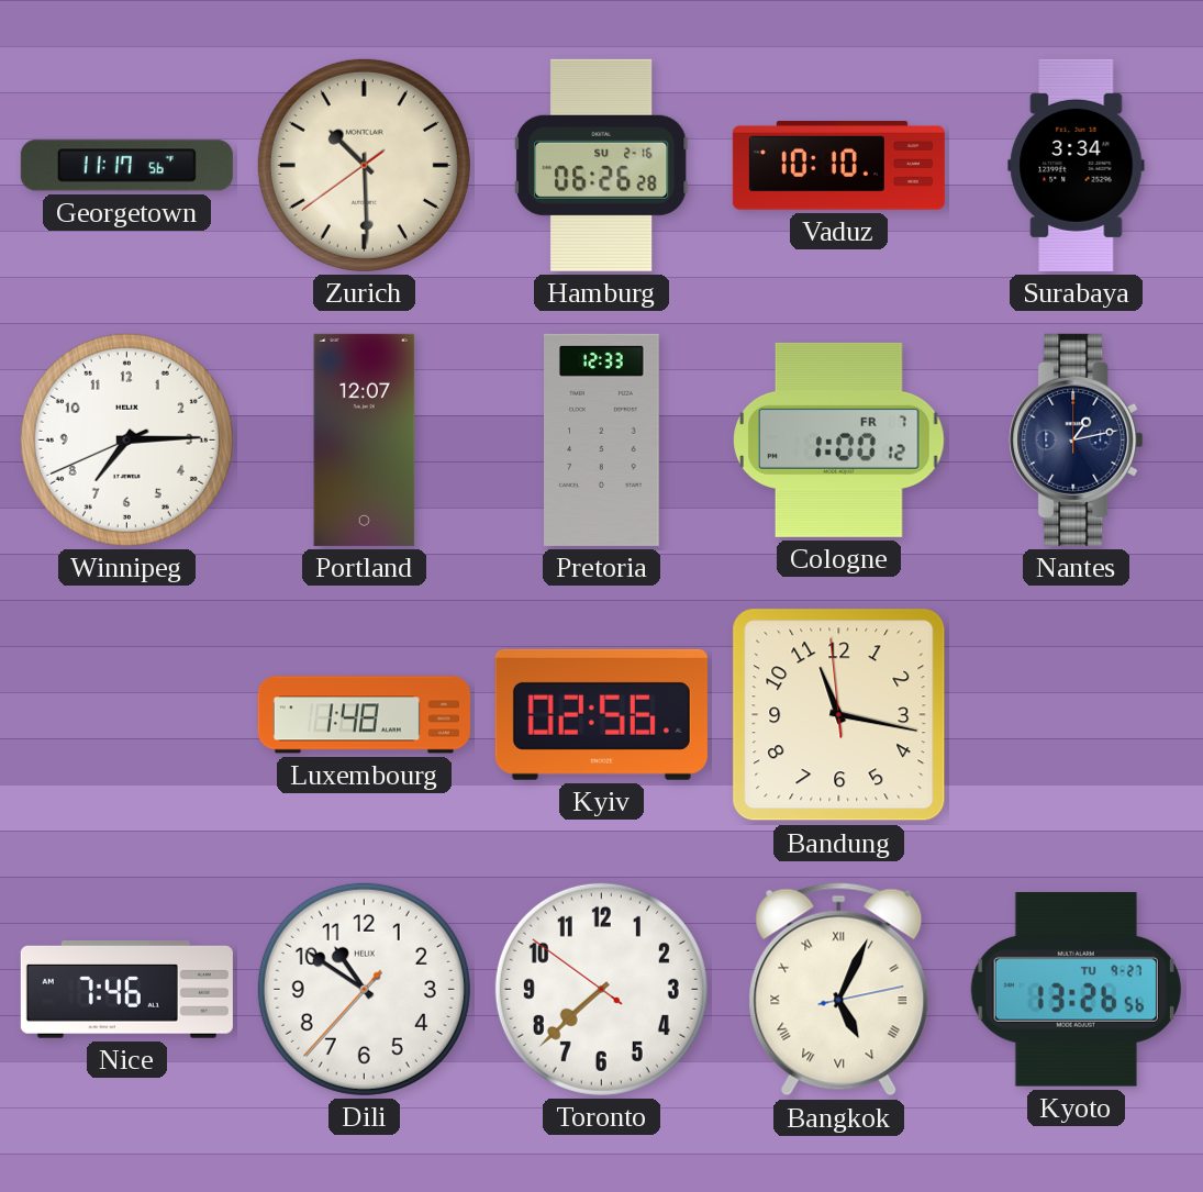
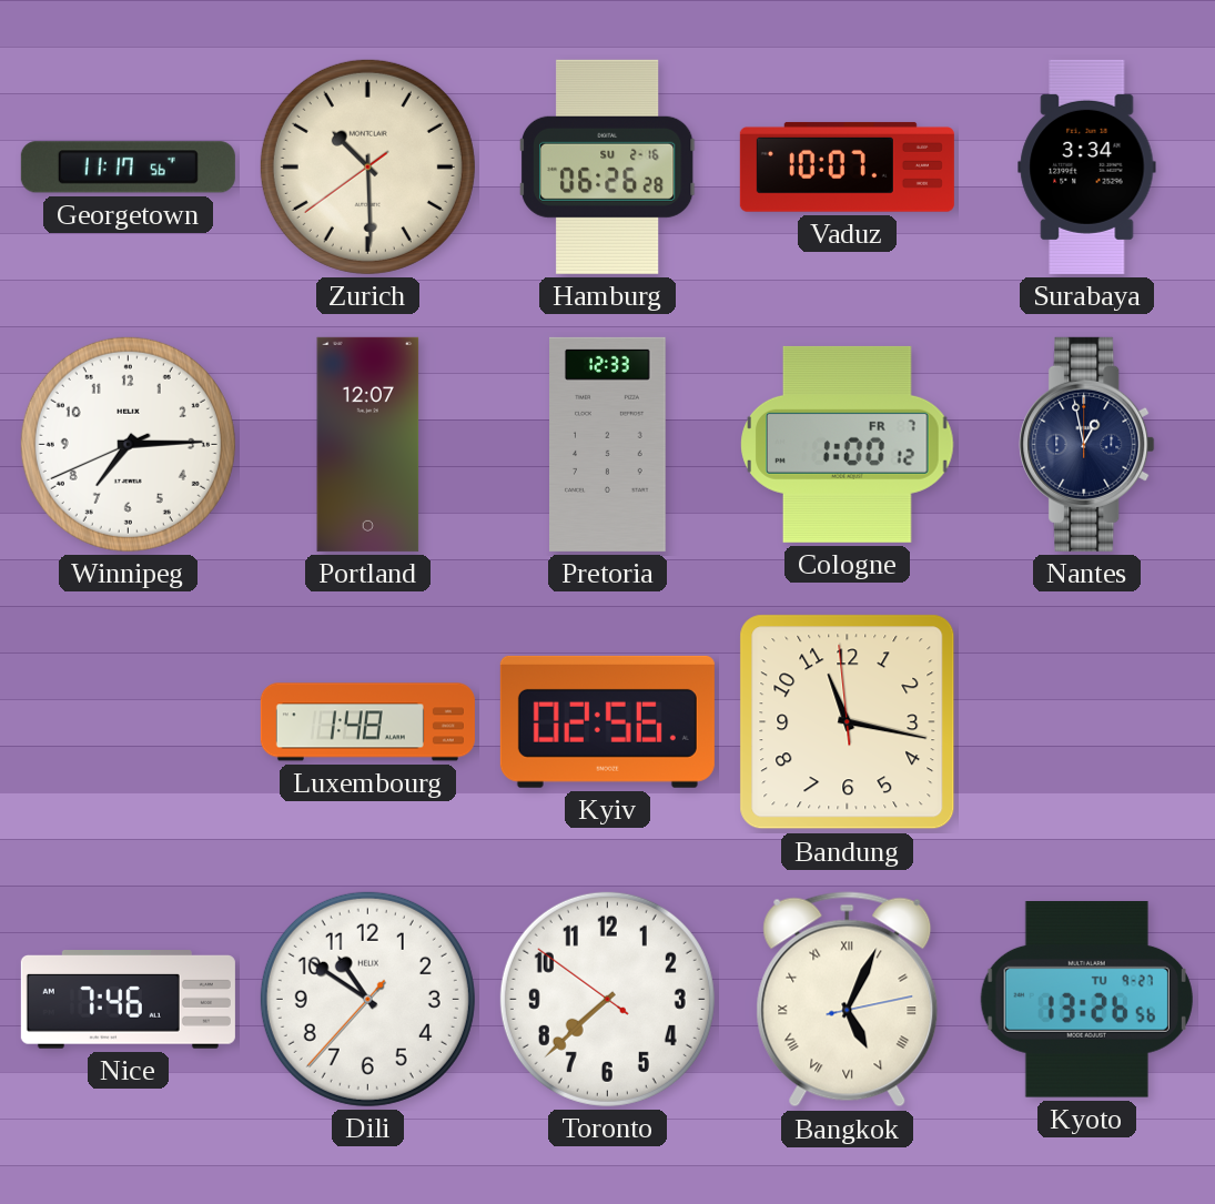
Vaduz: 10:10 -> 10:07
Nantes: 1:13 -> 12:58
